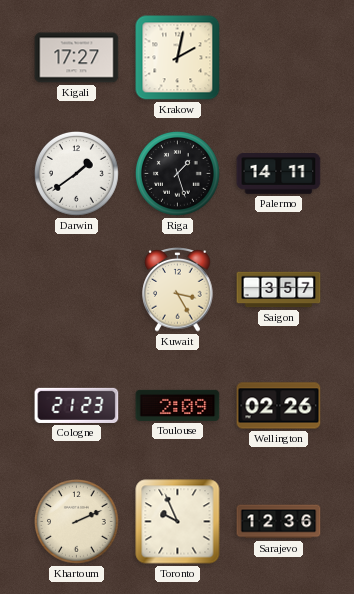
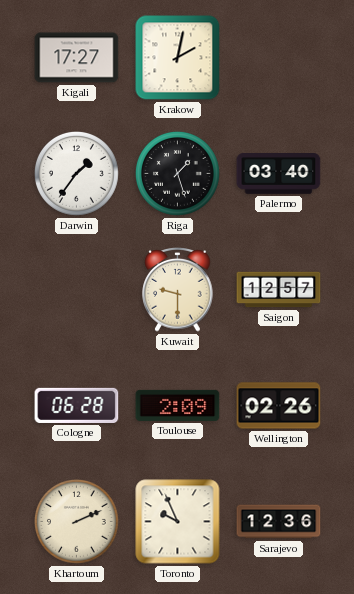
Darwin: 1:39 -> 1:36
Palermo: 14:11 -> 03:40
Kuwait: 3:25 -> 9:30
Saigon: 3:57 -> 12:57
Cologne: 21:23 -> 06:28
